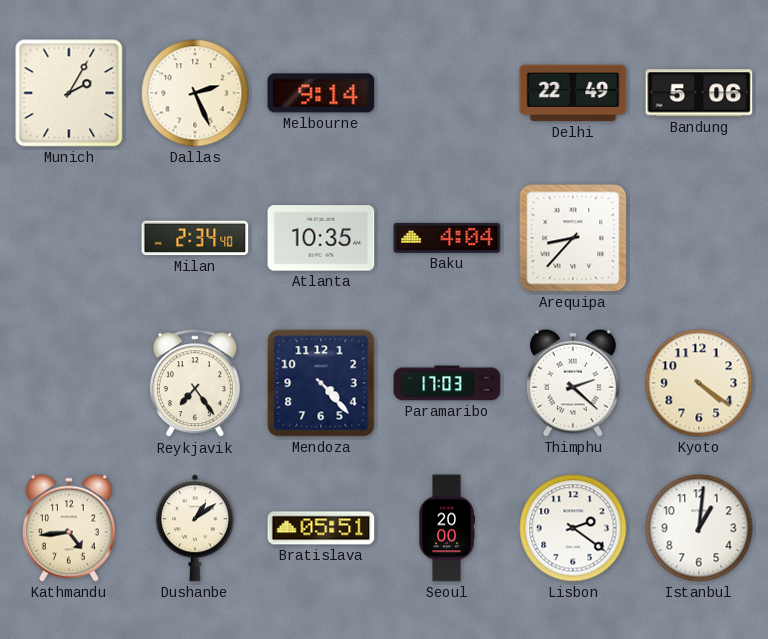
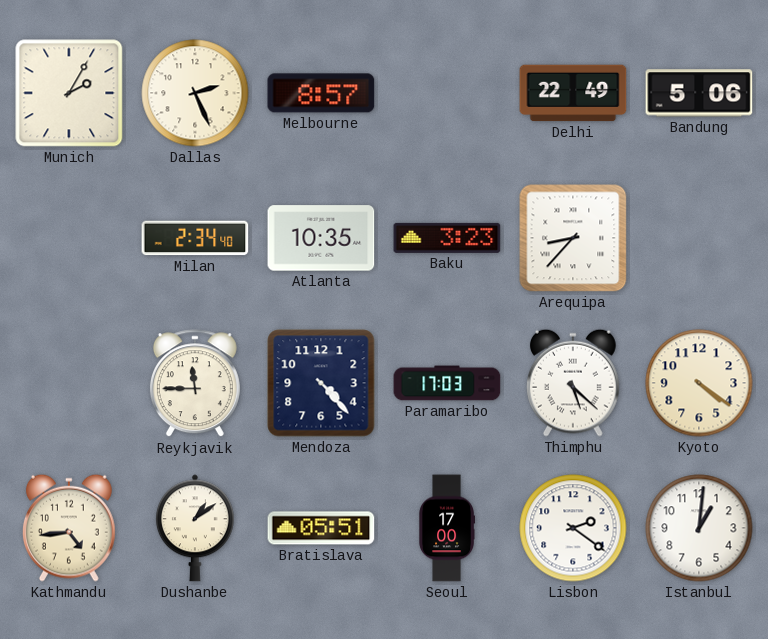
Melbourne: 9:14 -> 8:57
Baku: 4:04 -> 3:23
Reykjavik: 7:24 -> 11:45
Thimphu: 2:22 -> 5:22
Seoul: 20:00 -> 17:00
